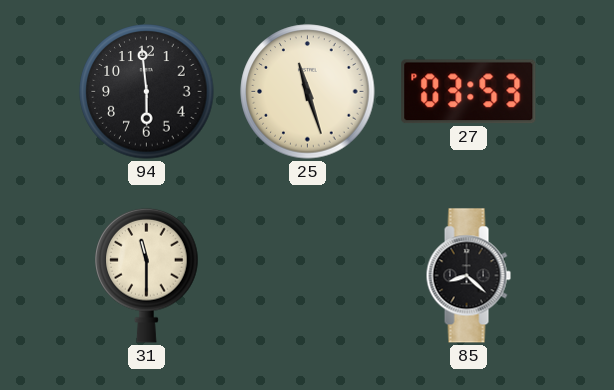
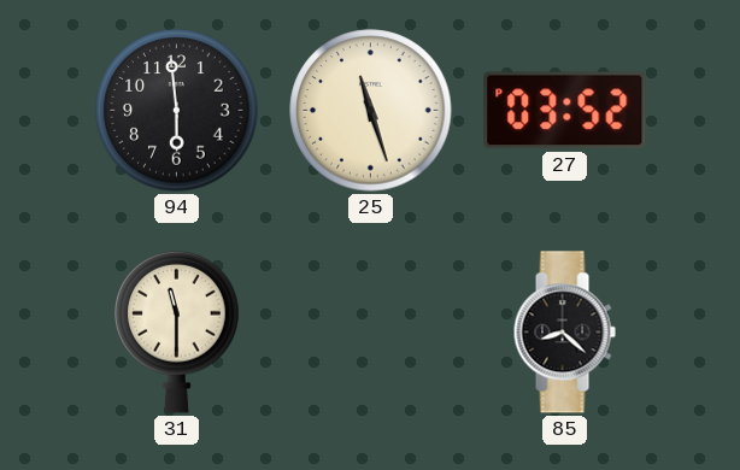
27: 03:53 -> 03:52
